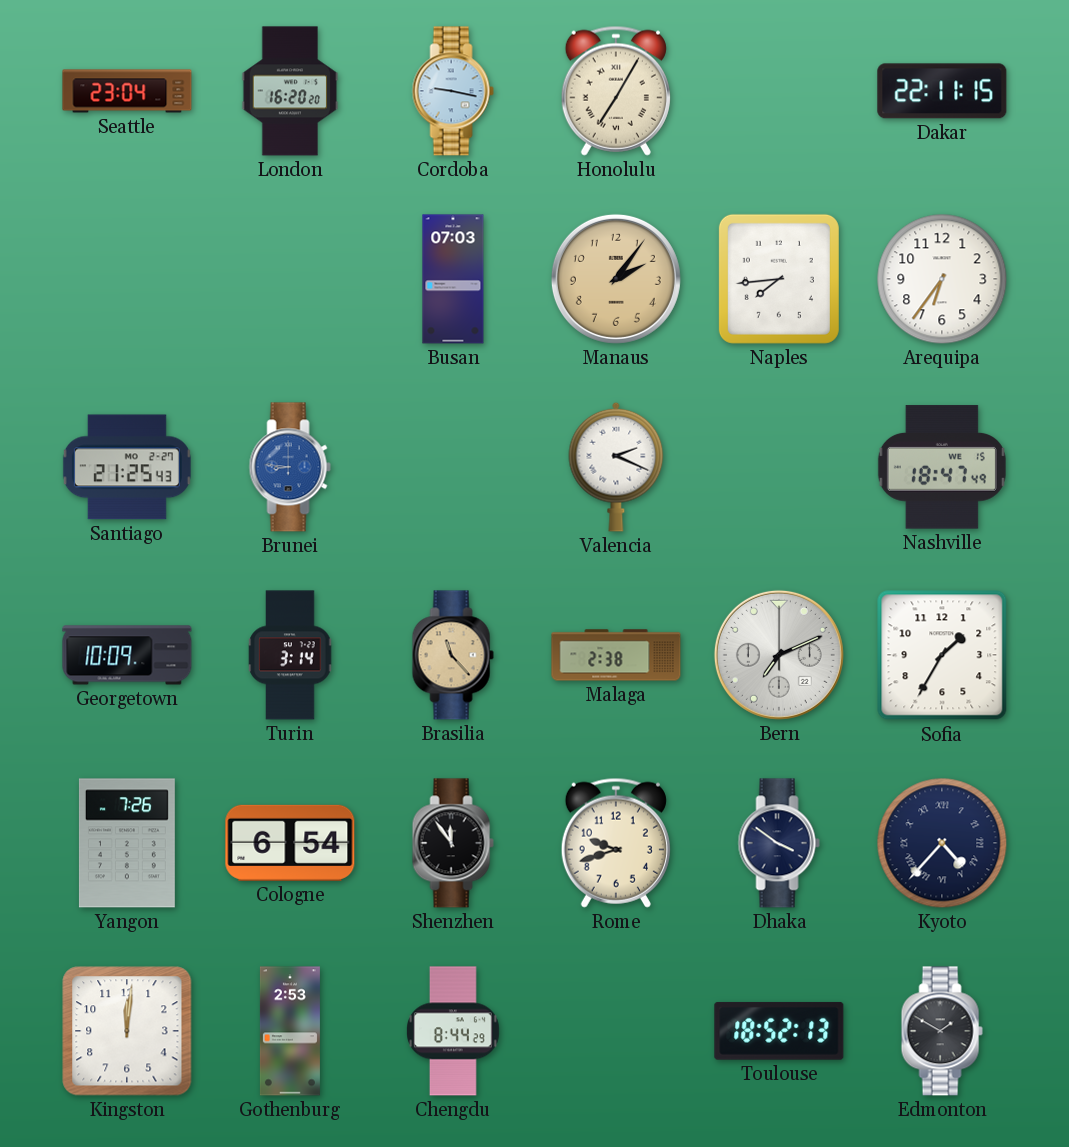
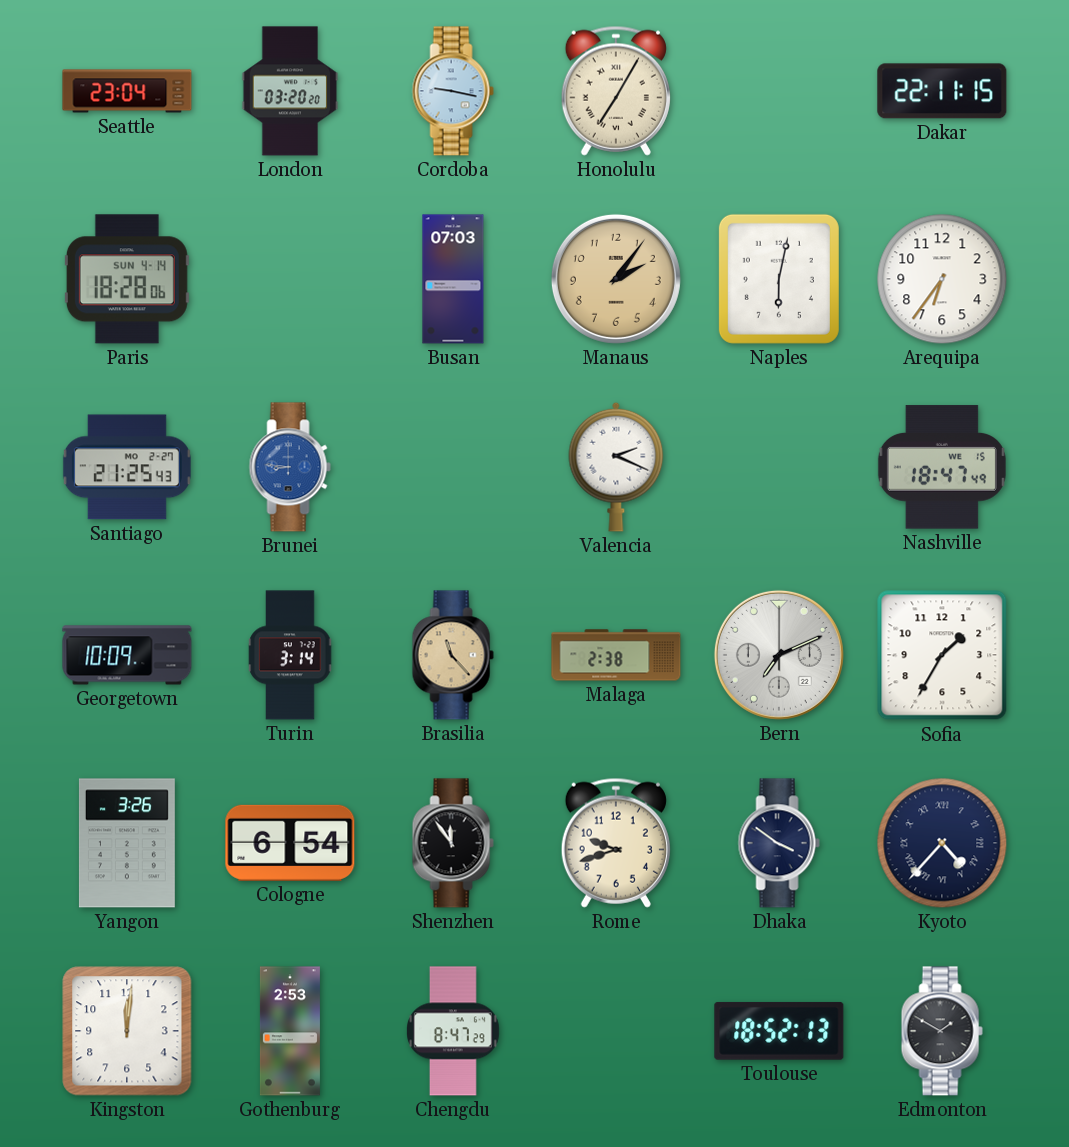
London: 16:20 -> 03:20
Paris: none -> 18:28
Naples: 7:44 -> 6:02
Yangon: 7:26 -> 3:26
Chengdu: 8:44 -> 8:47
